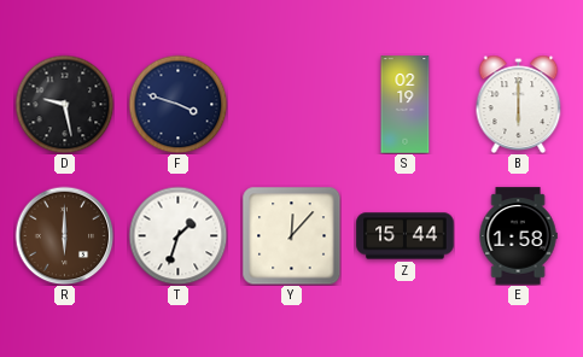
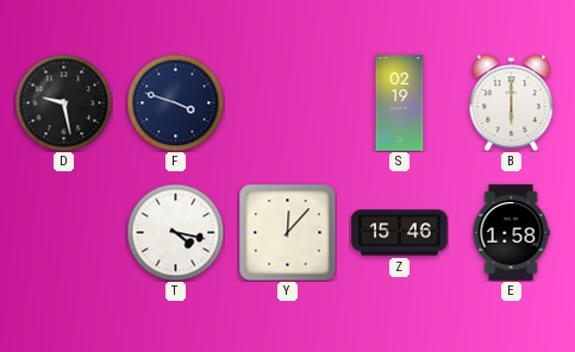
R: 6:00 -> none
T: 1:33 -> 4:17
Z: 15:44 -> 15:46
